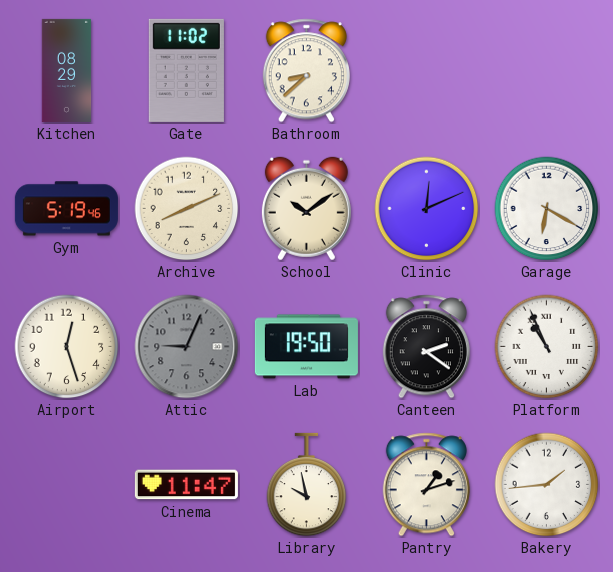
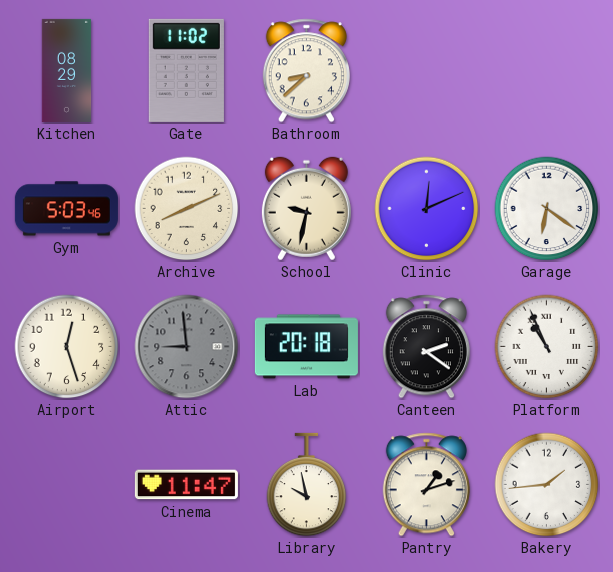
Gym: 5:19 -> 5:03
School: 10:09 -> 9:32
Garage: 6:20 -> 6:21
Attic: 9:04 -> 8:59
Lab: 19:50 -> 20:18
